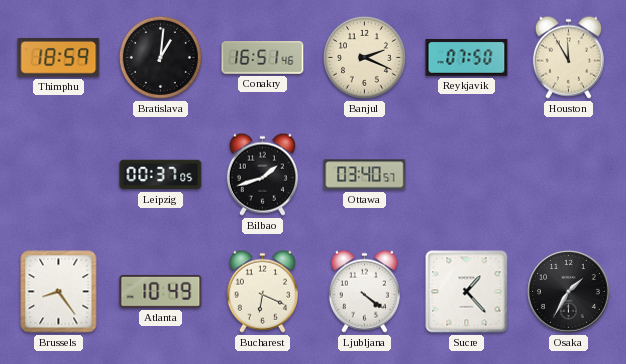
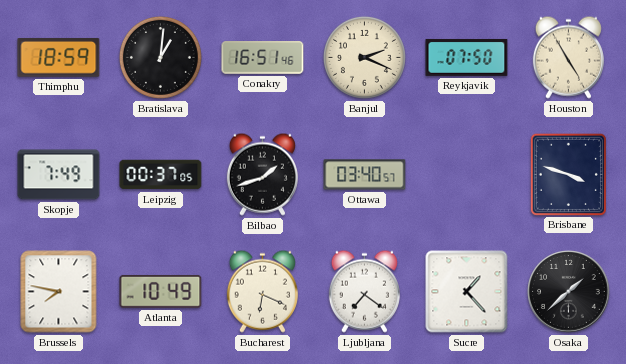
Houston: 11:55 -> 4:55
Skopje: none -> 7:49
Brisbane: none -> 3:48
Brussels: 8:24 -> 7:47
Ljubljana: 4:21 -> 7:21
Osaka: 1:35 -> 1:38
